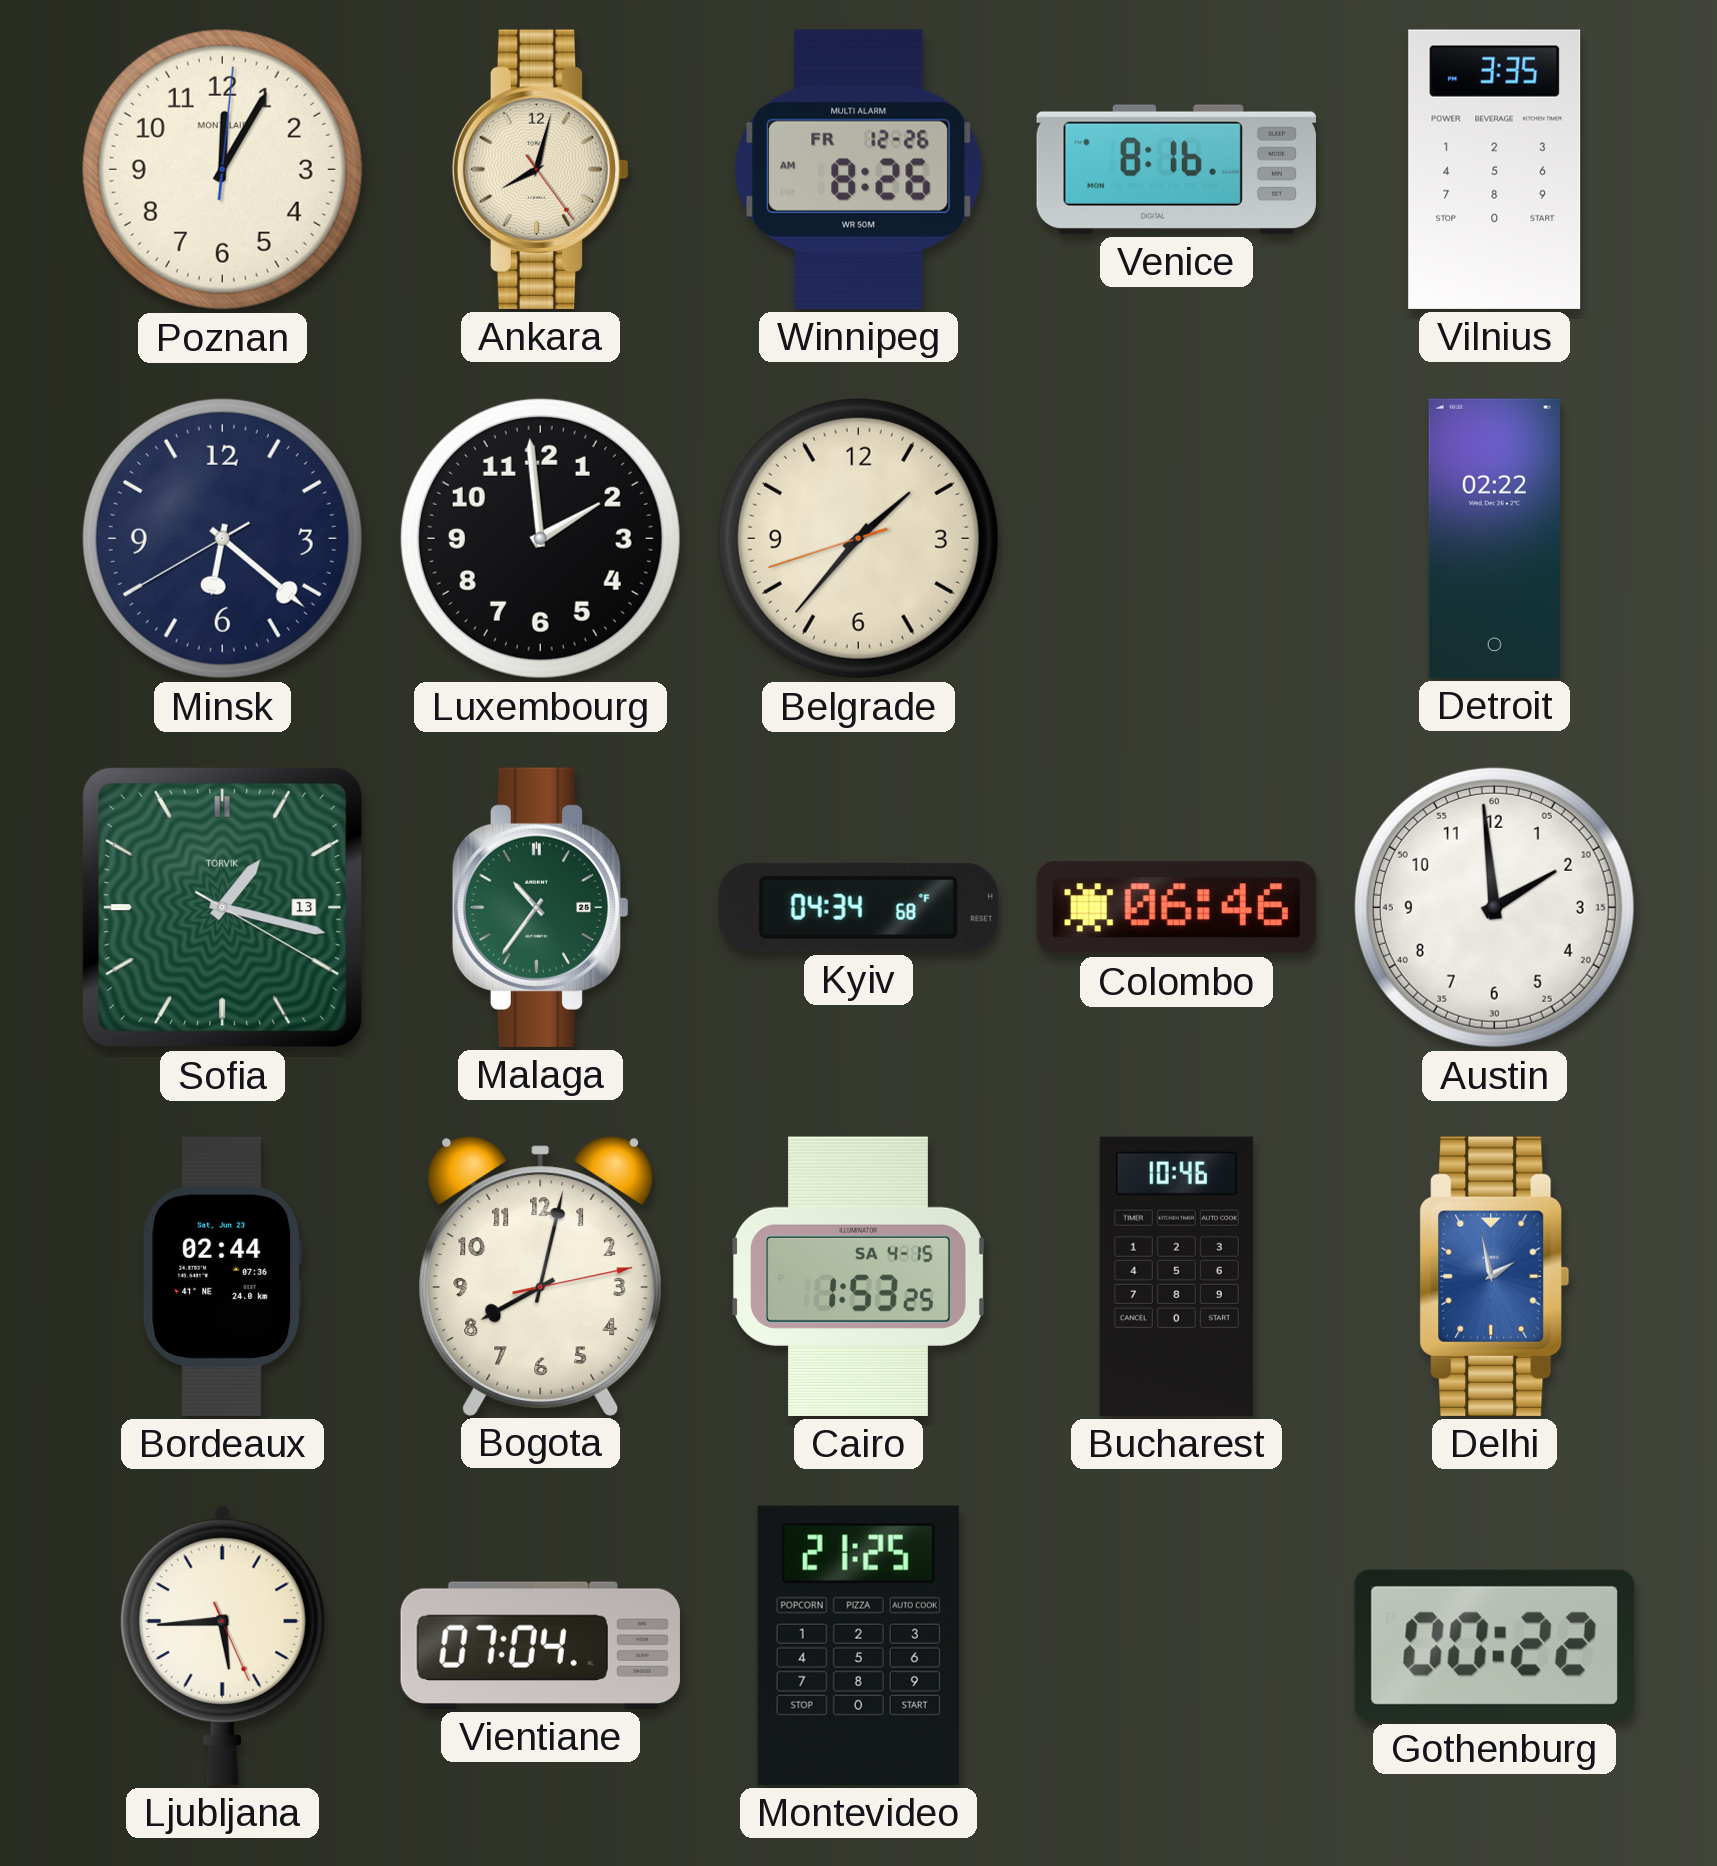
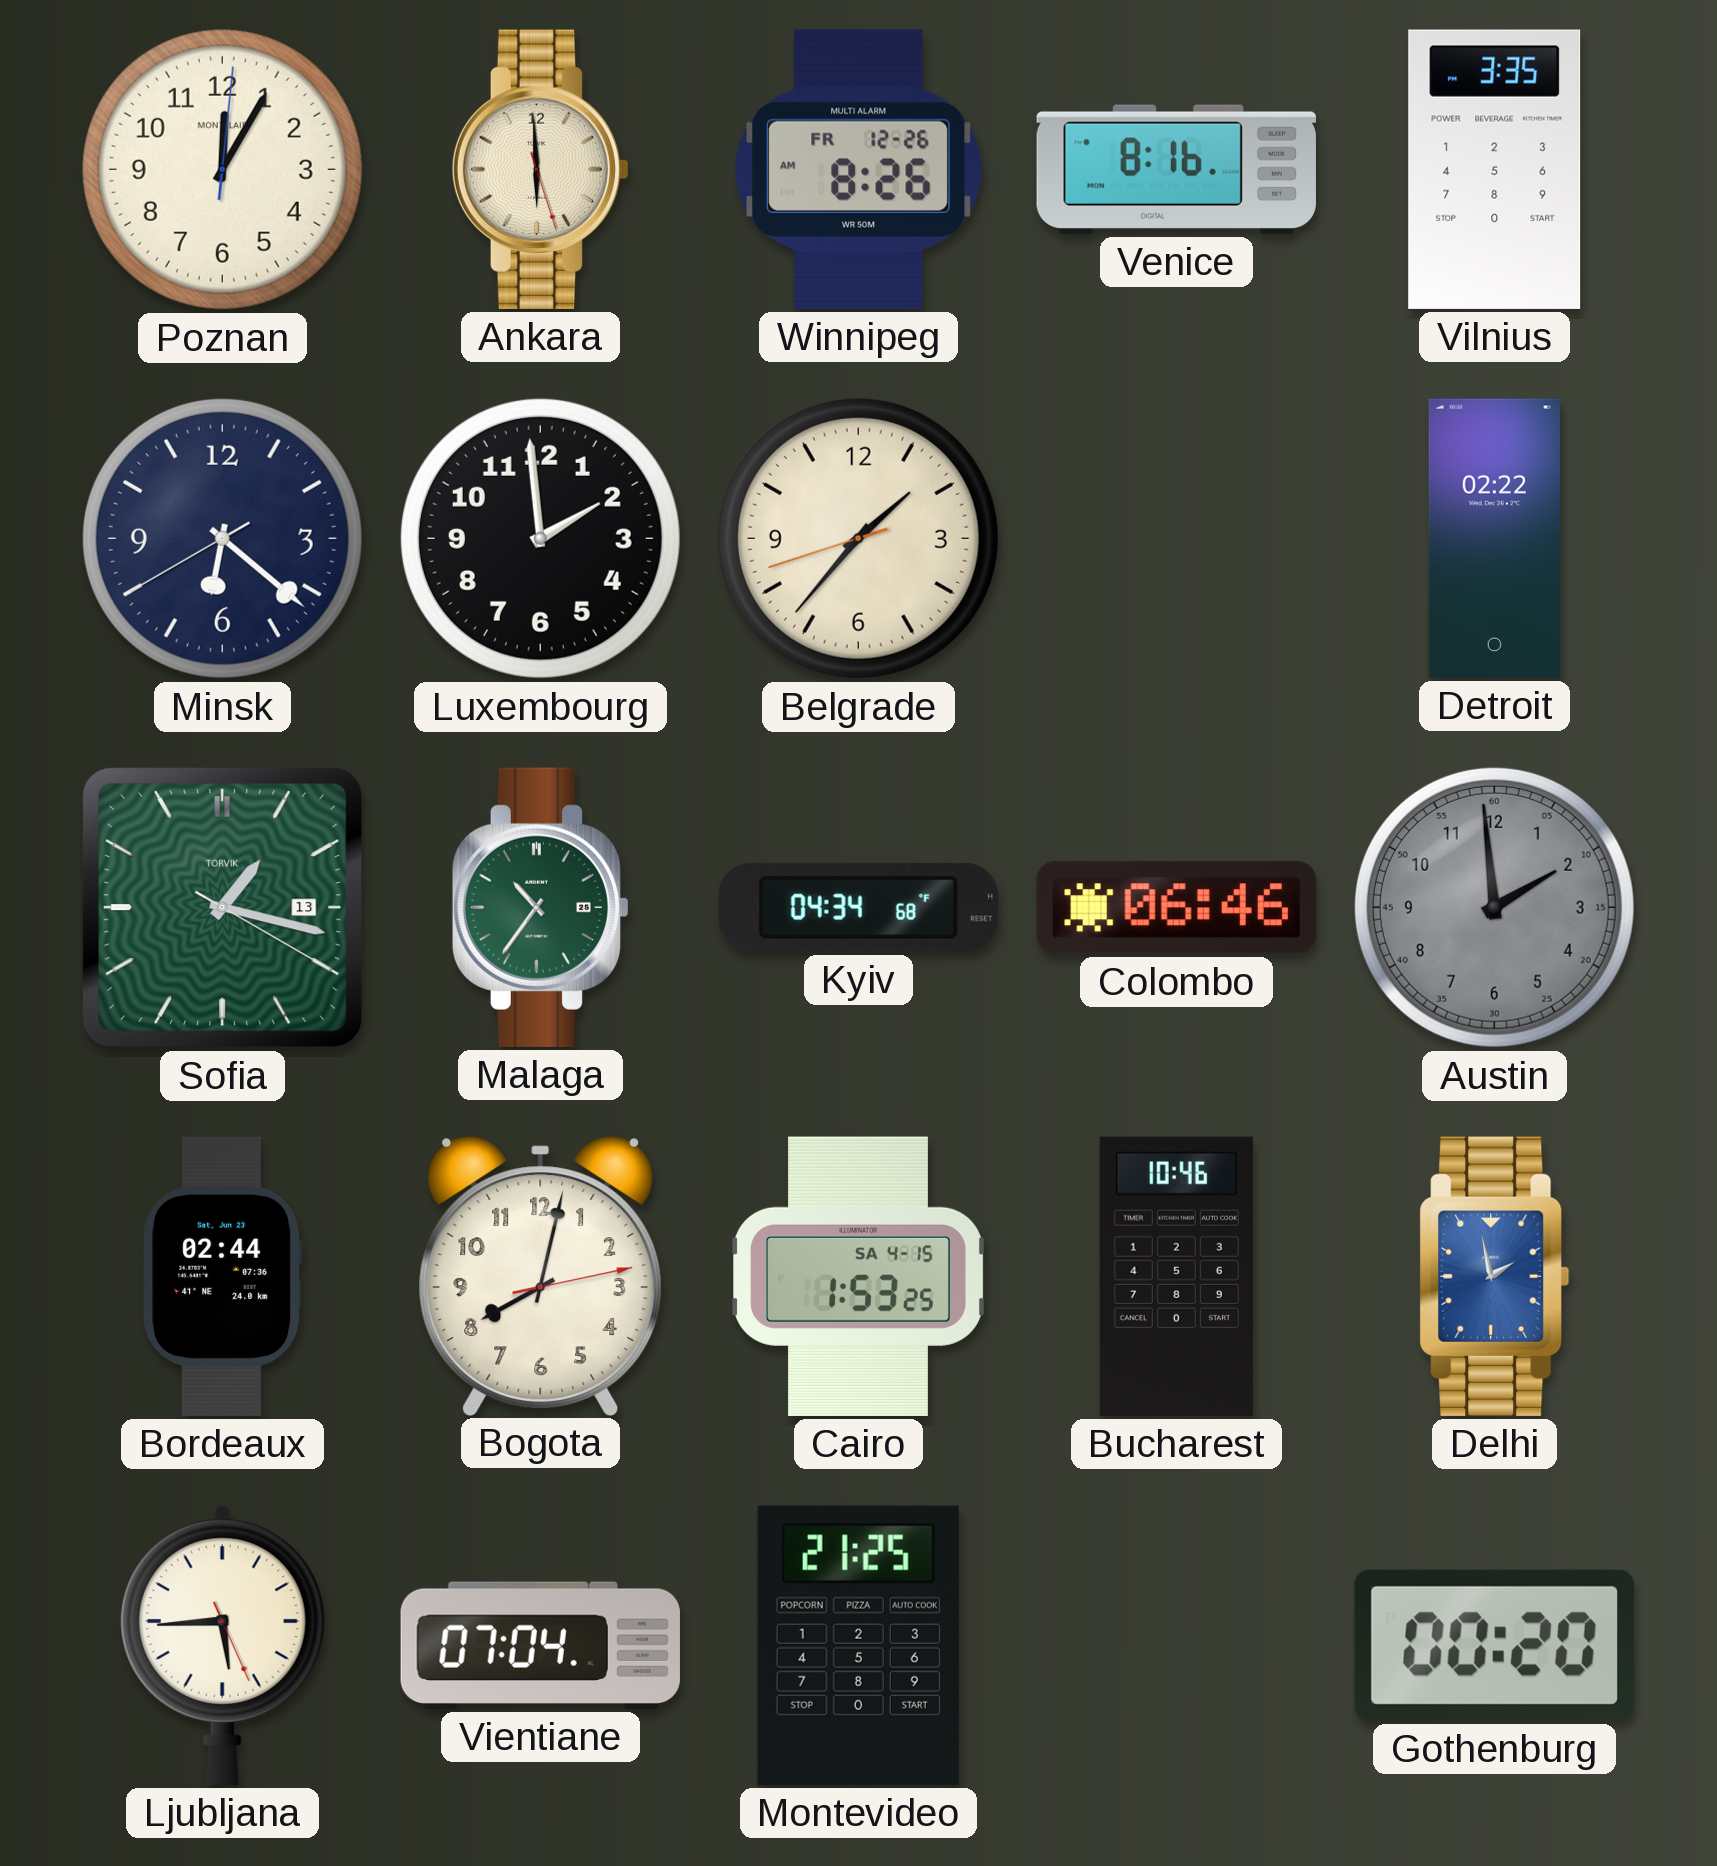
Ankara: 8:02 -> 5:59
Austin dial: white -> grey
Gothenburg: 00:22 -> 00:20
